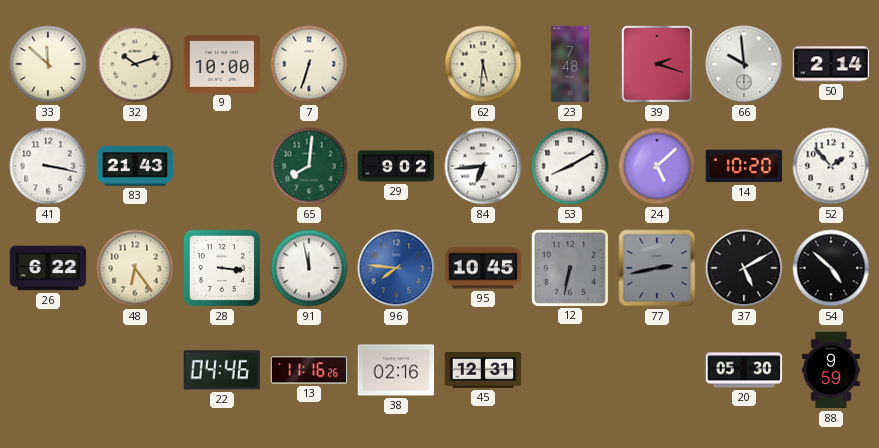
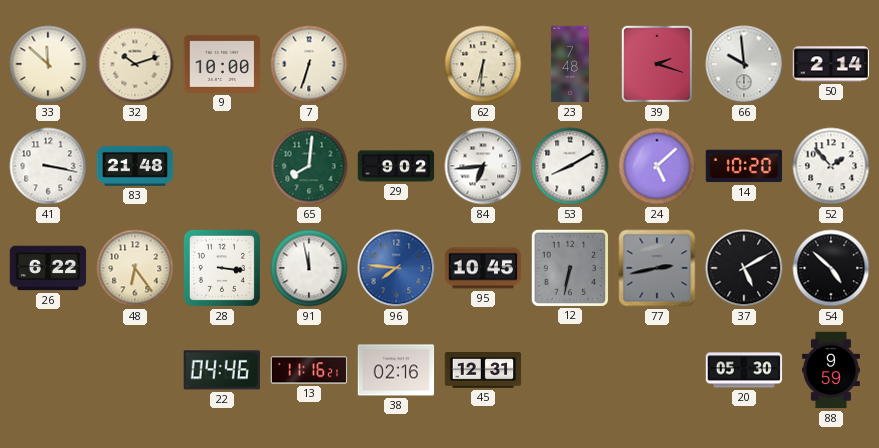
62: 5:31 -> 6:31
83: 21:43 -> 21:48
13: 11:16:26 -> 11:16:21
